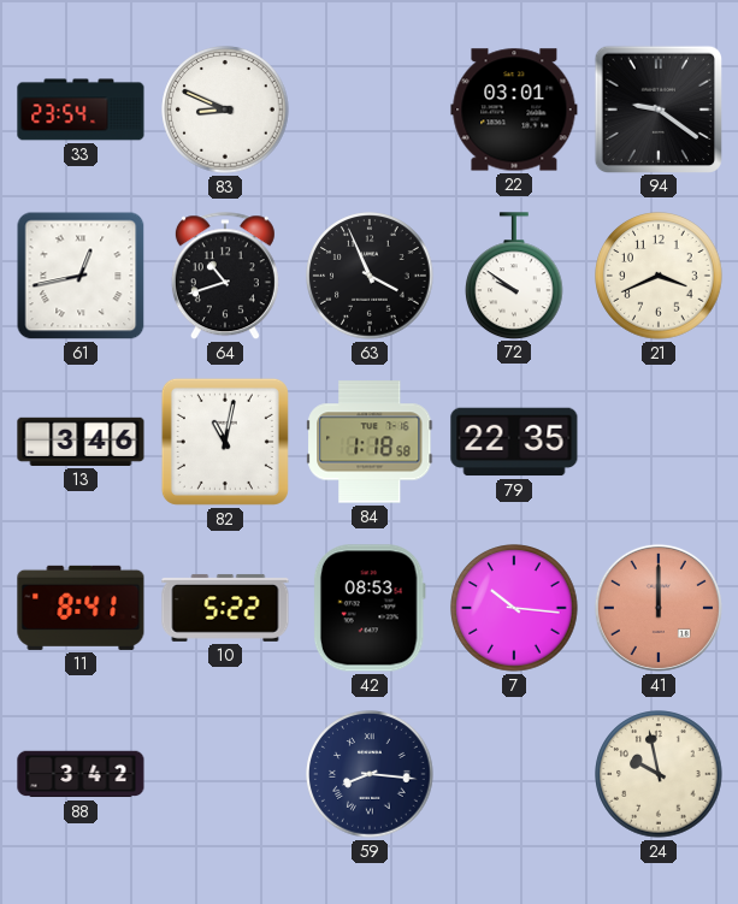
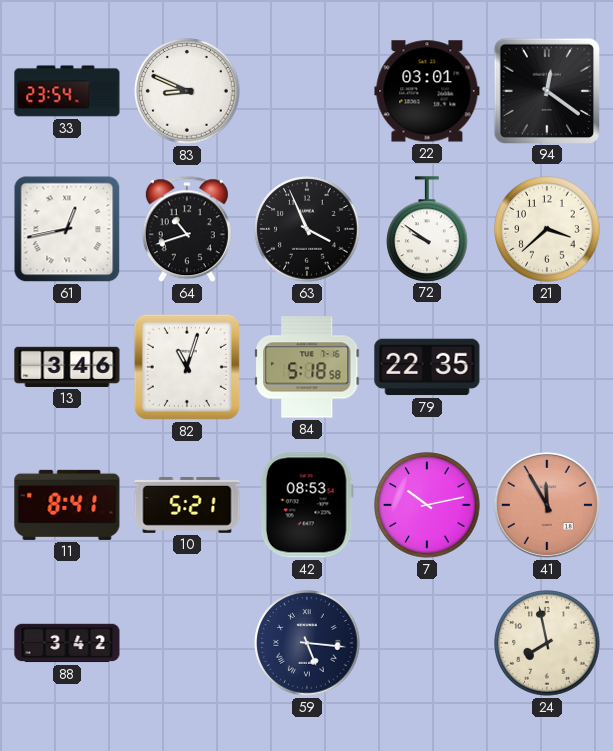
94: 9:21 -> 12:21
21: 3:41 -> 3:38
82: 11:02 -> 11:03
84: 1:18 -> 5:18
10: 5:22 -> 5:21
7: 10:16 -> 10:13
41: 12:00 -> 11:55
59: 8:16 -> 5:16
24: 9:58 -> 7:58
